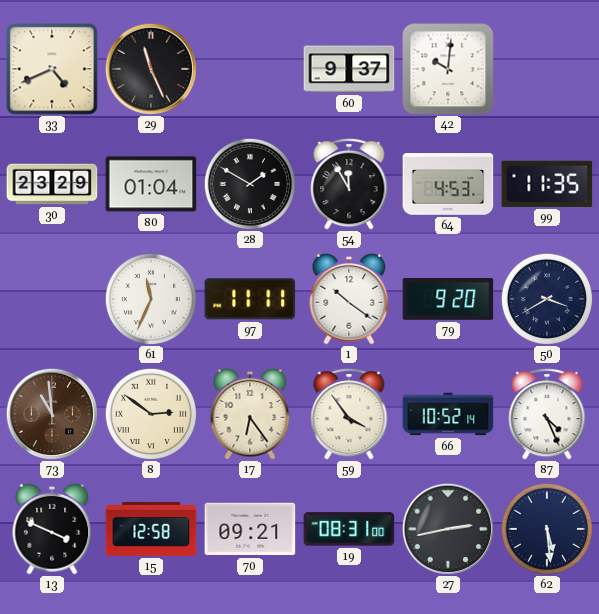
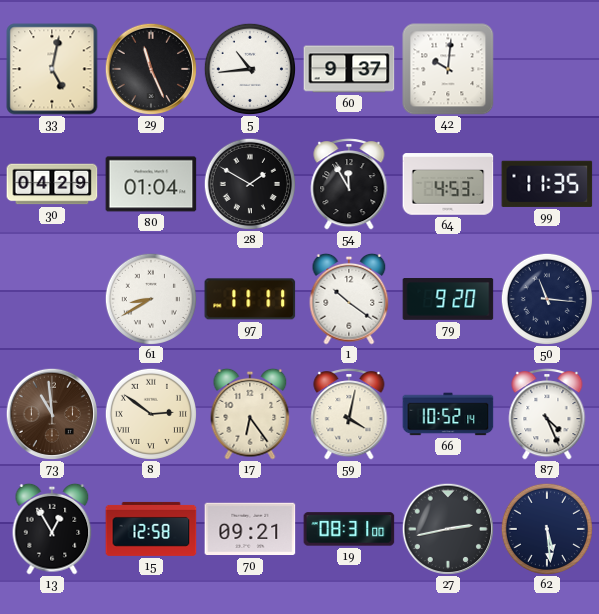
33: 4:41 -> 5:02
5: none -> 10:44
30: 23:29 -> 04:29
61: 11:34 -> 8:40
50: 3:40 -> 11:16
59: 3:54 -> 4:02
13: 3:49 -> 12:55
